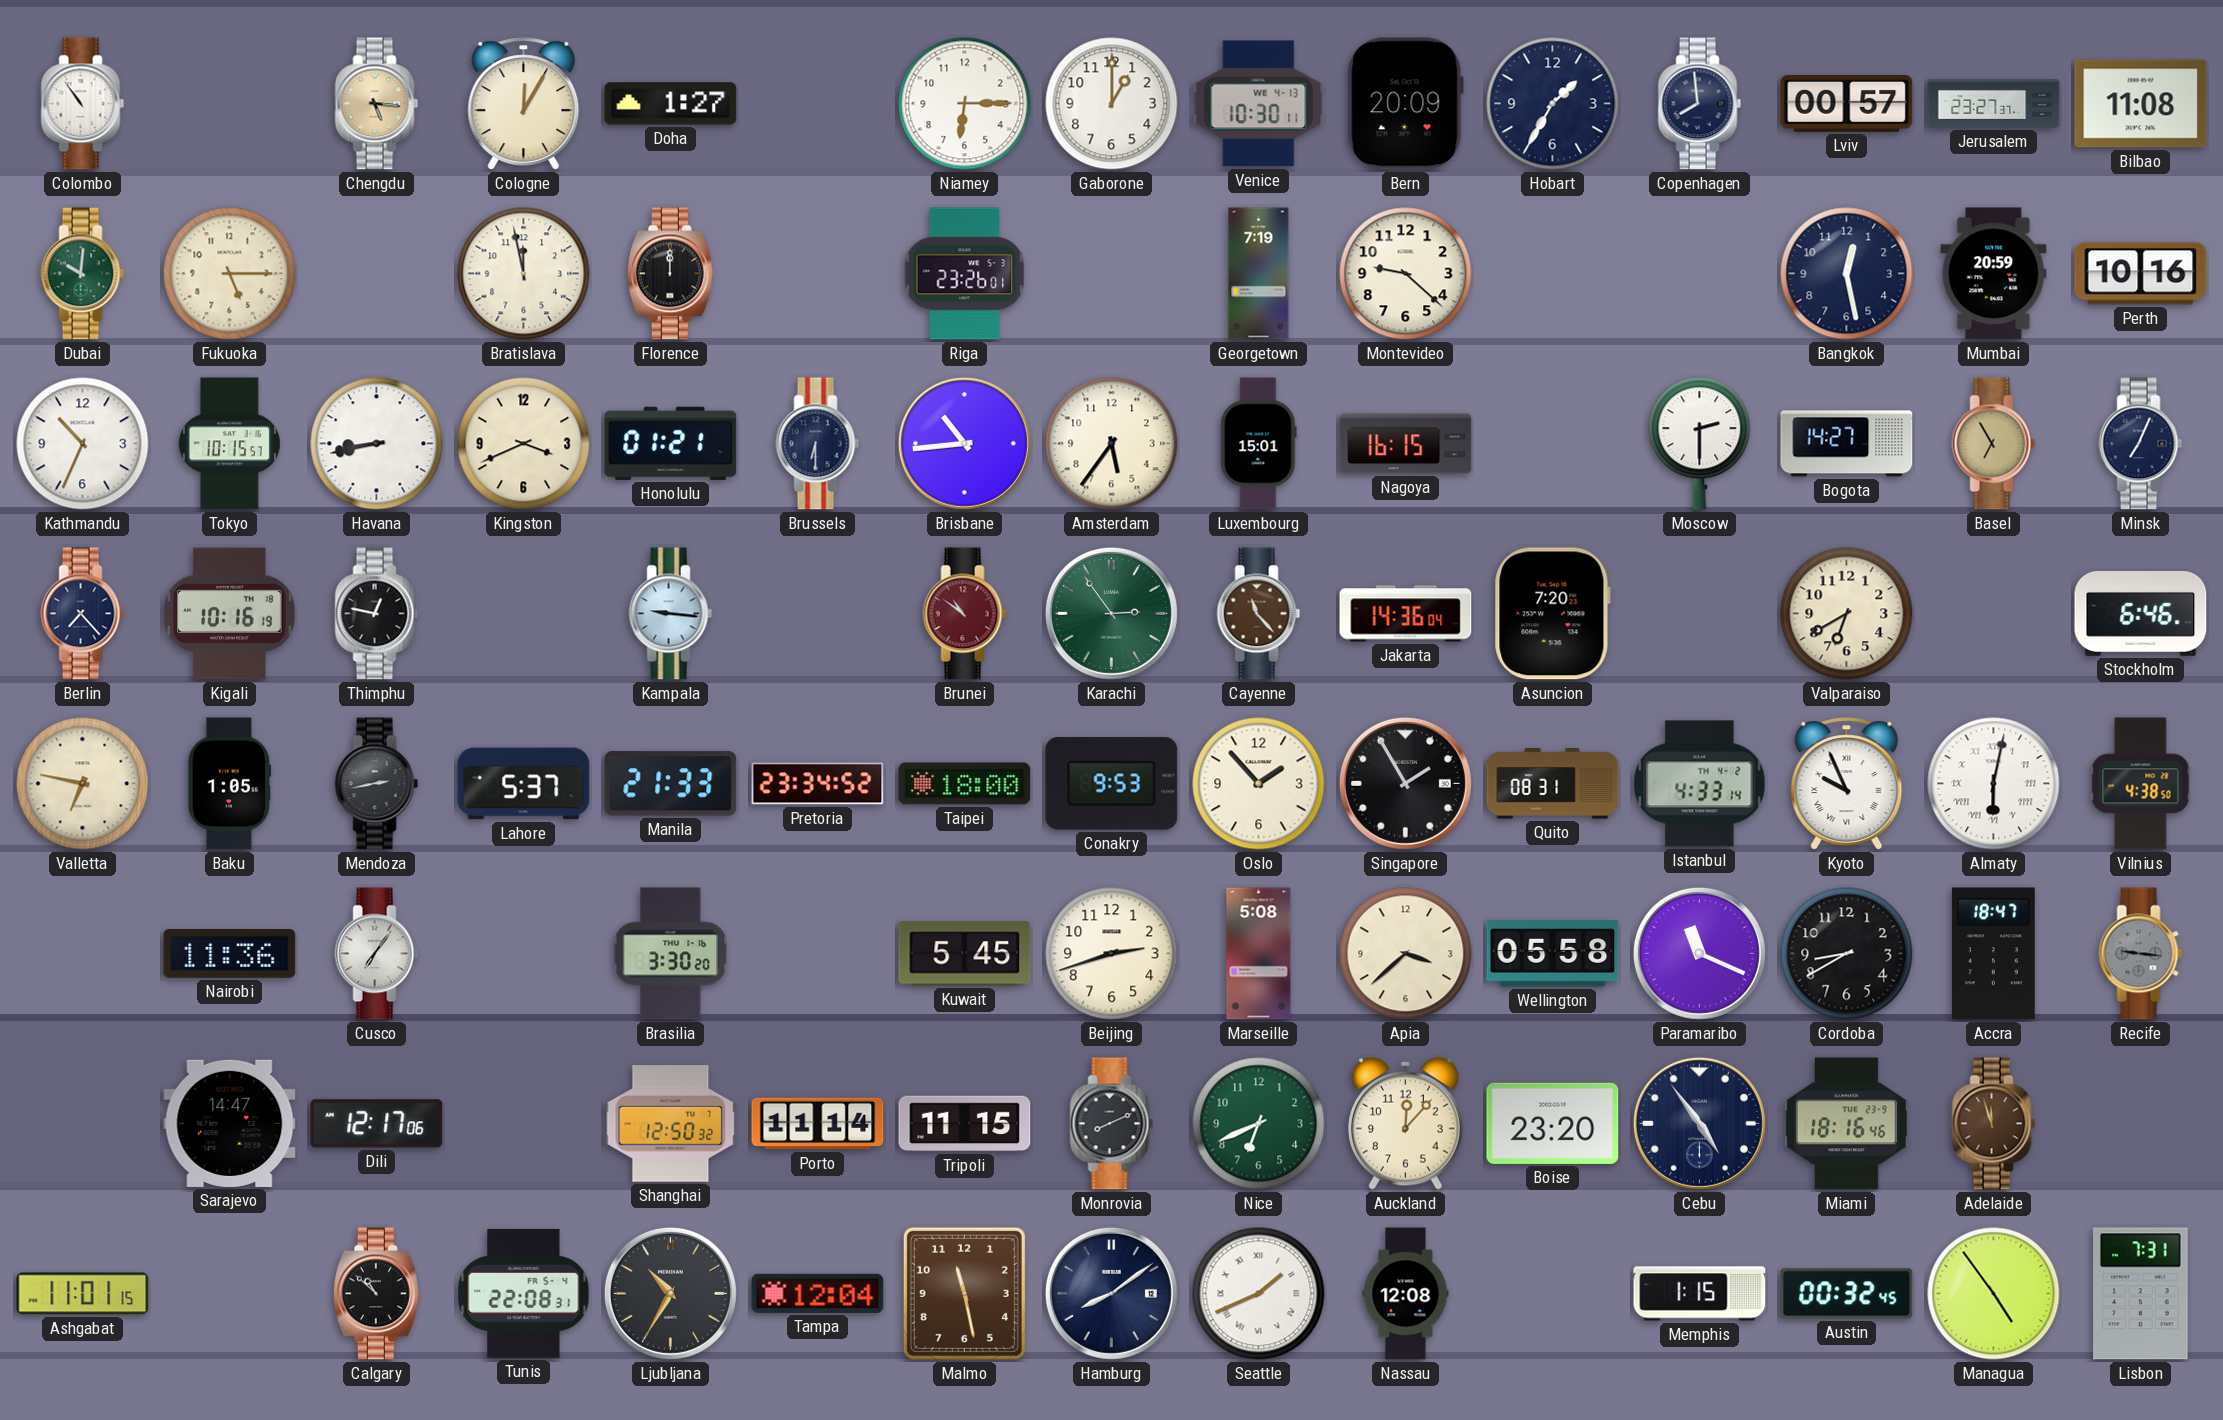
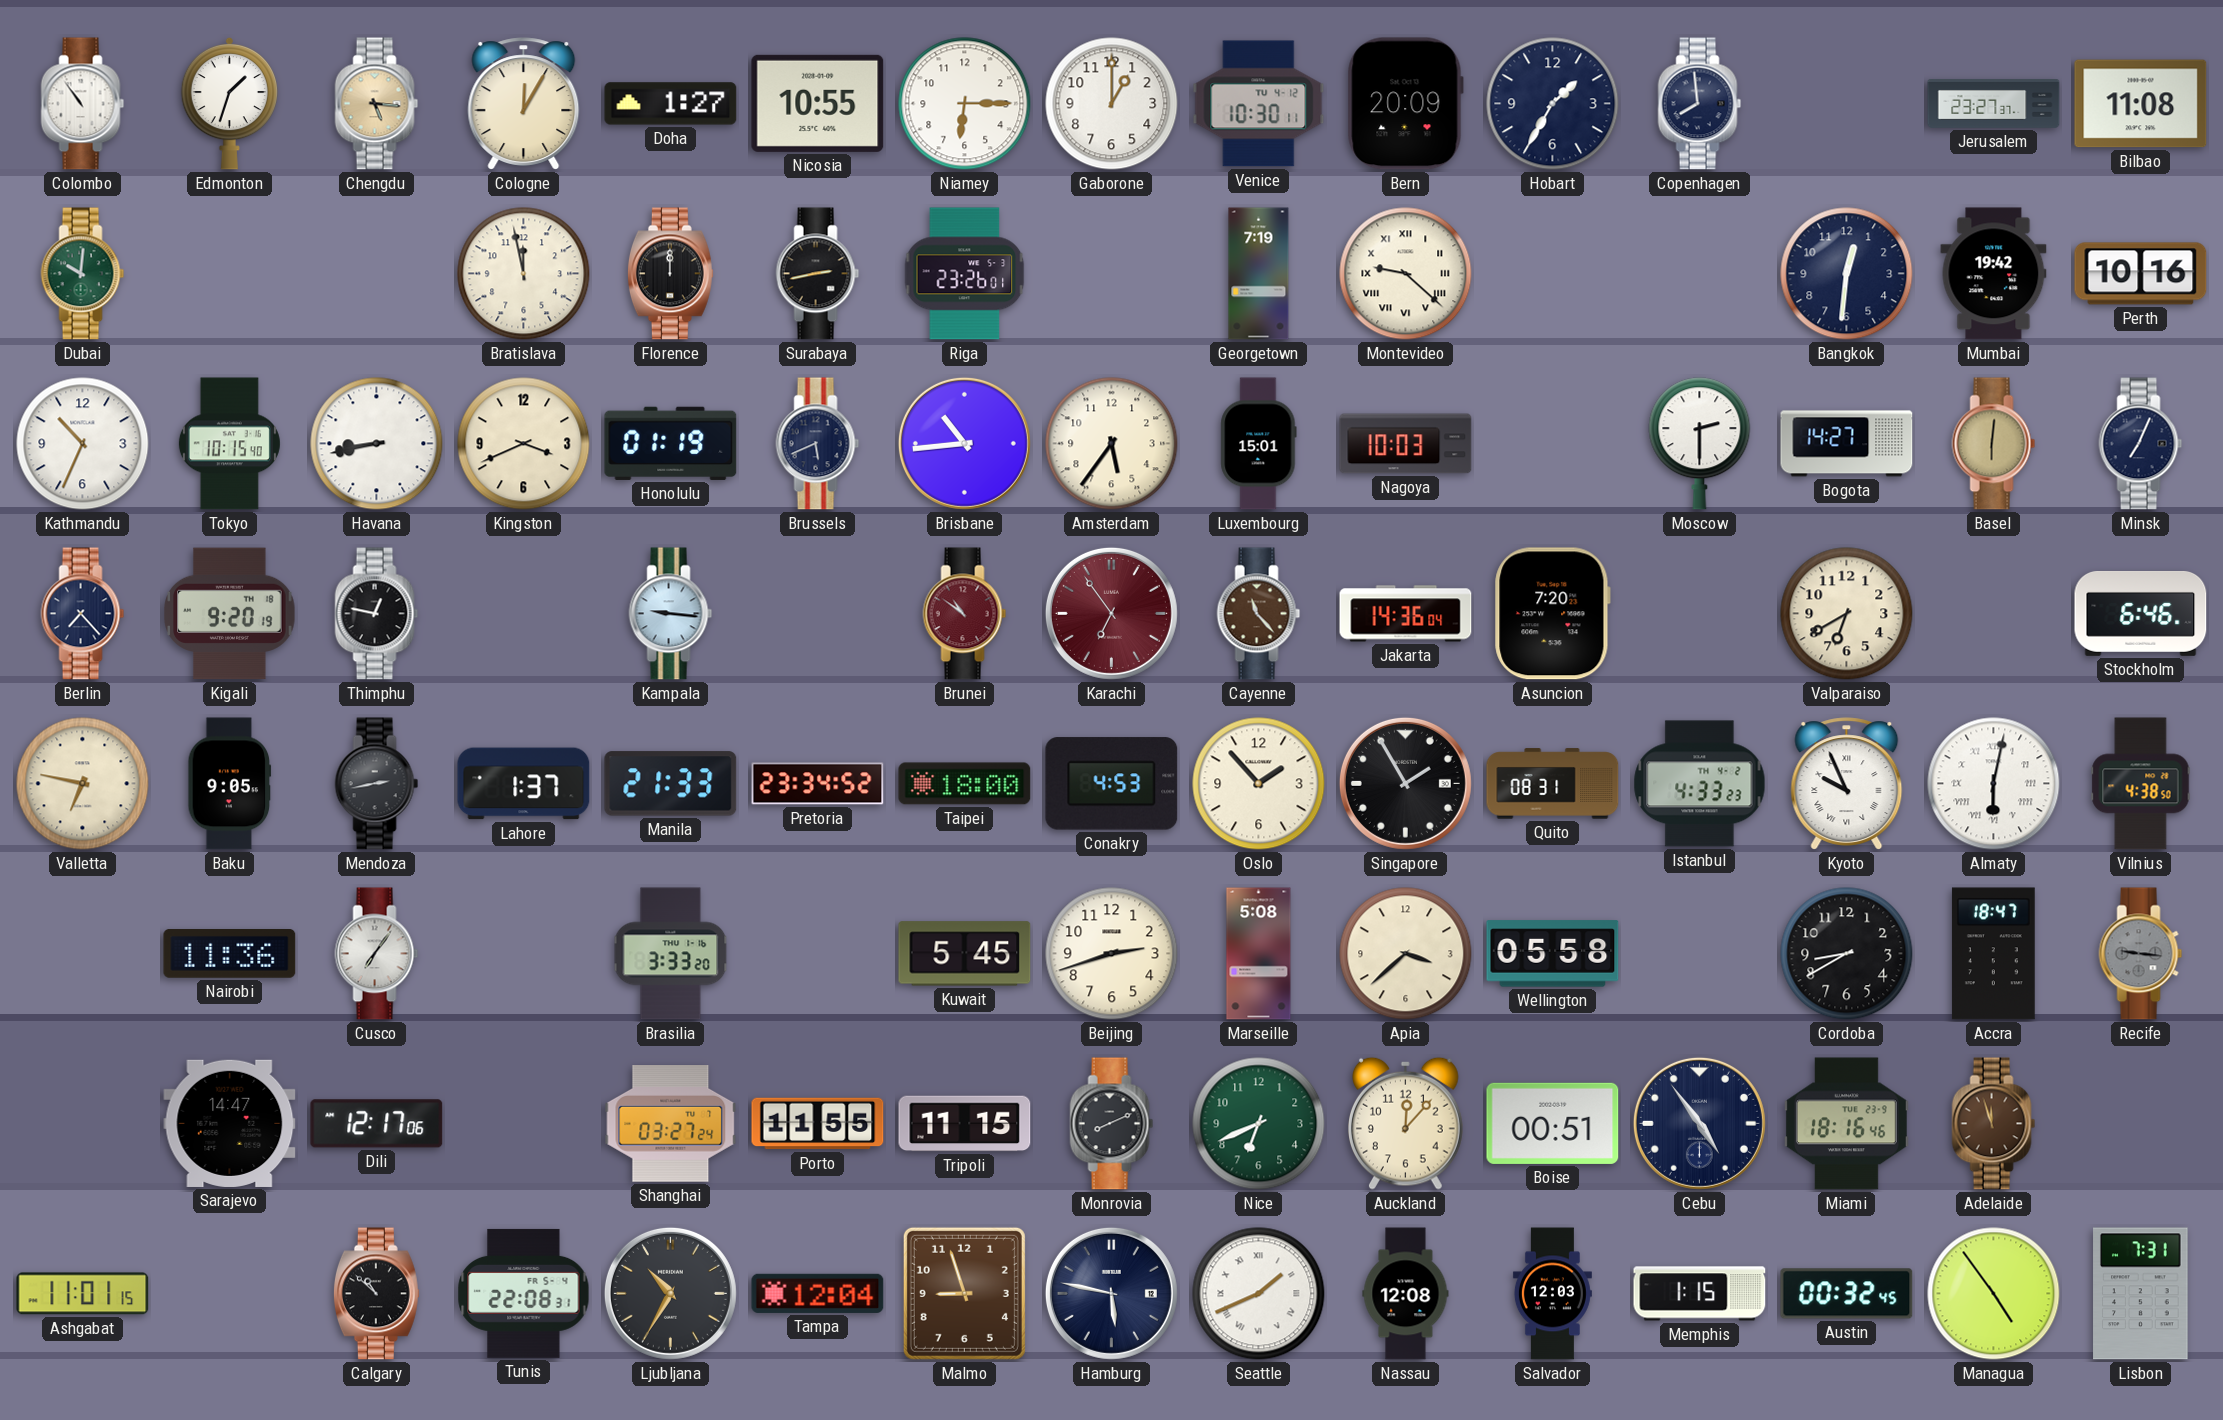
Edmonton: none -> 1:33
Nicosia: none -> 10:55
Venice date: WE 4-13 -> TU 4-12
Lviv: 00:57 -> none
Fukuoka: 5:15 -> none
Surabaya: none -> 2:43
Montevideo numerals: Arabic -> Roman
Bangkok: 12:28 -> 12:31
Mumbai: 20:59 -> 19:42
Tokyo: 10:15:57 -> 10:15:40
Honolulu: 01:21 -> 01:19
Brussels: 6:30 -> 5:41
Nagoya: 16:15 -> 10:03
Basel: 6:55 -> 6:01
Kigali: 10:16 -> 9:20
Karachi: 2:54 -> 6:54
Karachi dial: green -> burgundy
Baku: 1:05 -> 9:05
Lahore: 5:37 -> 1:37
Conakry: 9:53 -> 4:53
Istanbul: 4:33:14 -> 4:33:23
Brasilia: 3:30 -> 3:33
Paramaribo: 11:19 -> none
Shanghai: 12:50 -> 03:27
Porto: 11:14 -> 11:55
Boise: 23:20 -> 00:51
Malmo: 11:28 -> 8:57
Hamburg: 8:09 -> 5:47
Salvador: none -> 12:03
